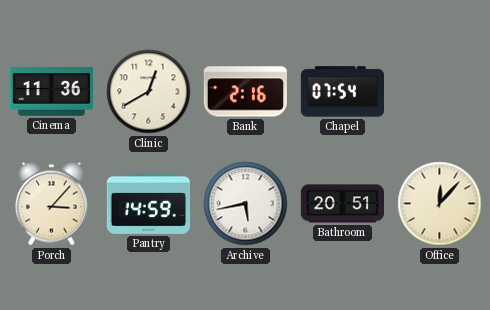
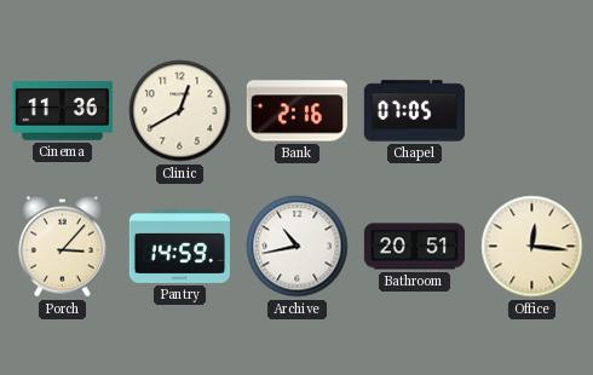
Chapel: 07:54 -> 07:05
Archive: 5:43 -> 10:43
Office: 12:07 -> 12:16
